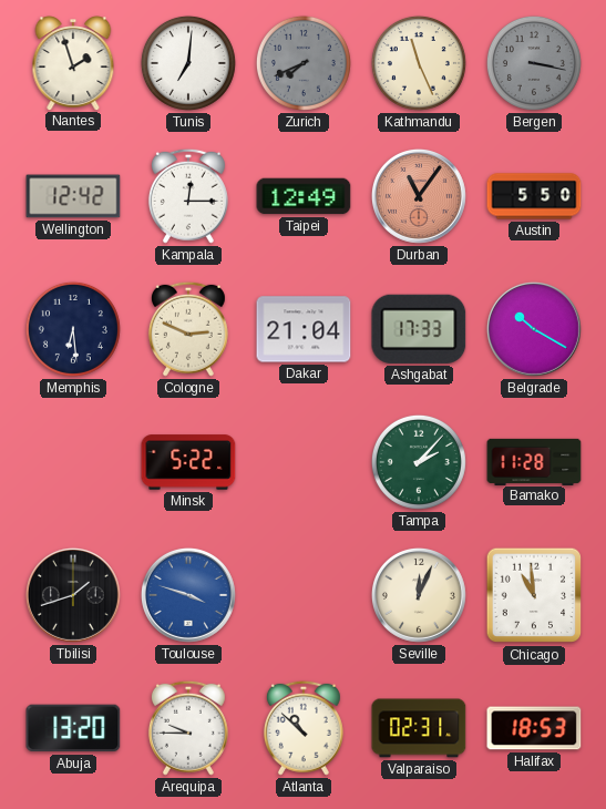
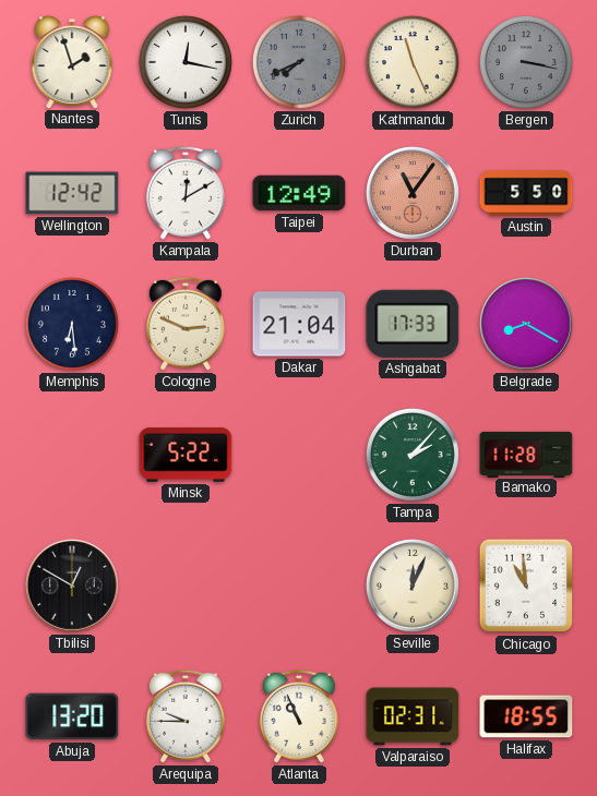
Tunis: 7:01 -> 12:17
Kampala: 12:15 -> 12:10
Belgrade: 10:20 -> 8:20
Tbilisi: 1:42 -> 12:50
Toulouse: 3:48 -> none
Atlanta: 10:52 -> 10:56
Halifax: 18:53 -> 18:55
